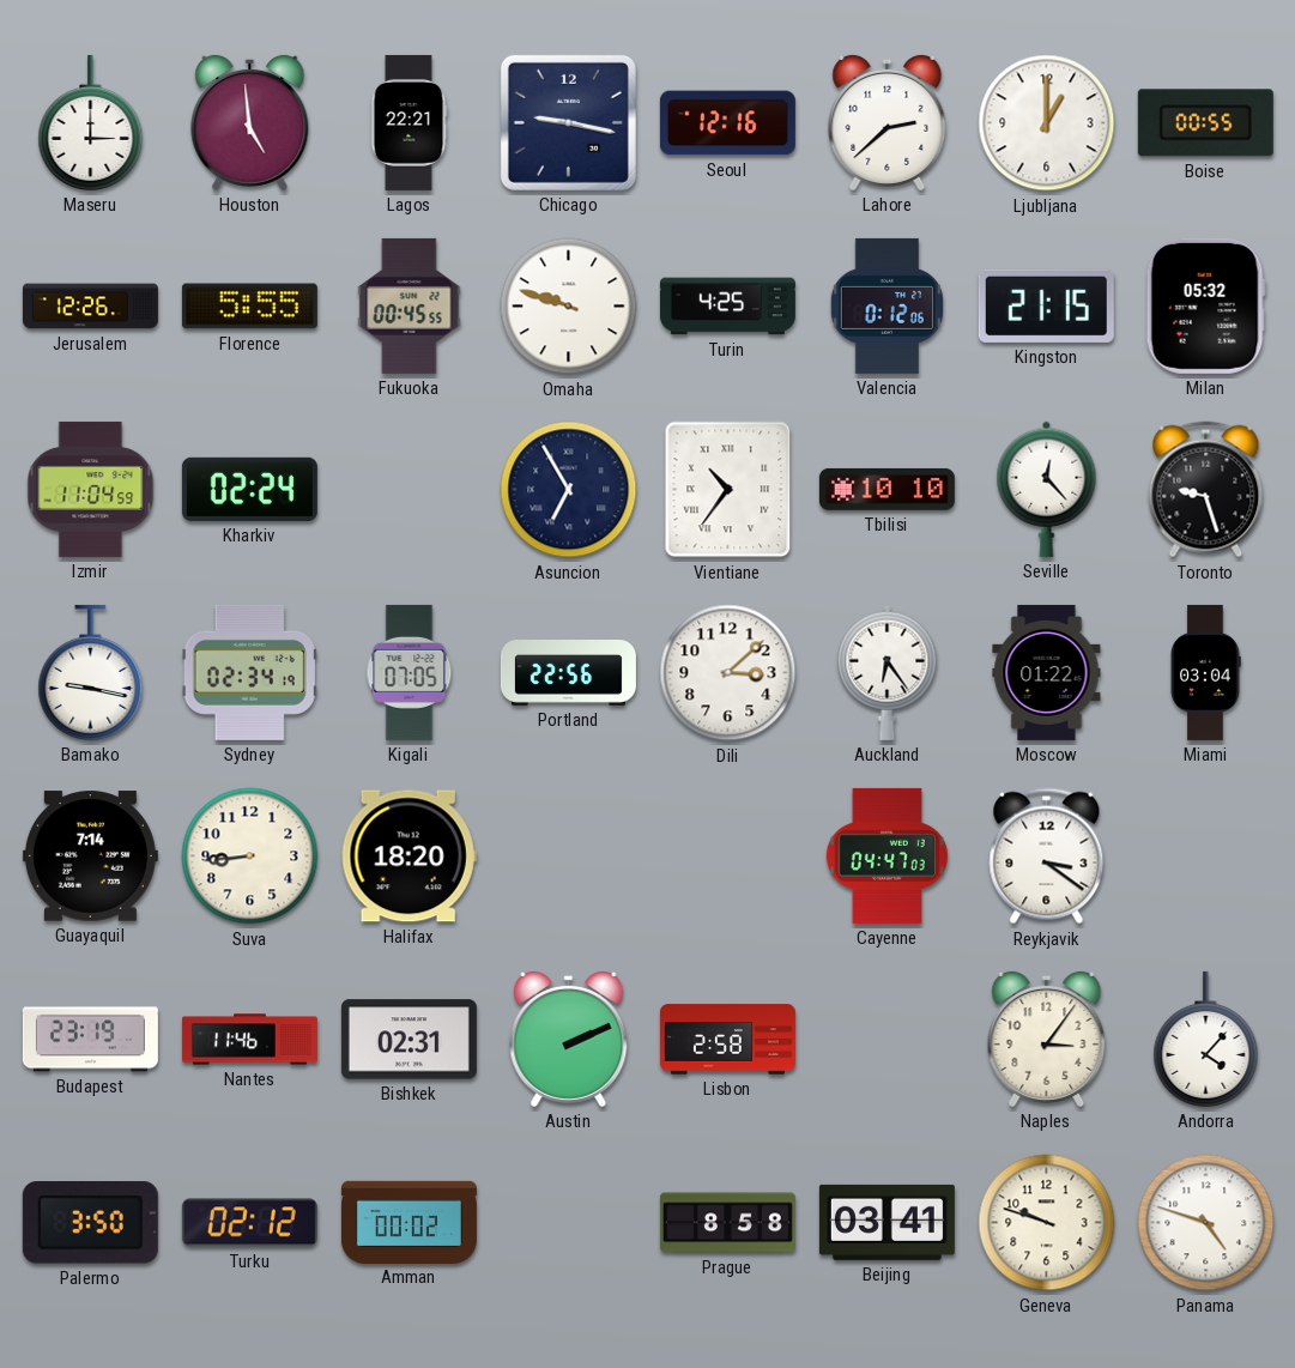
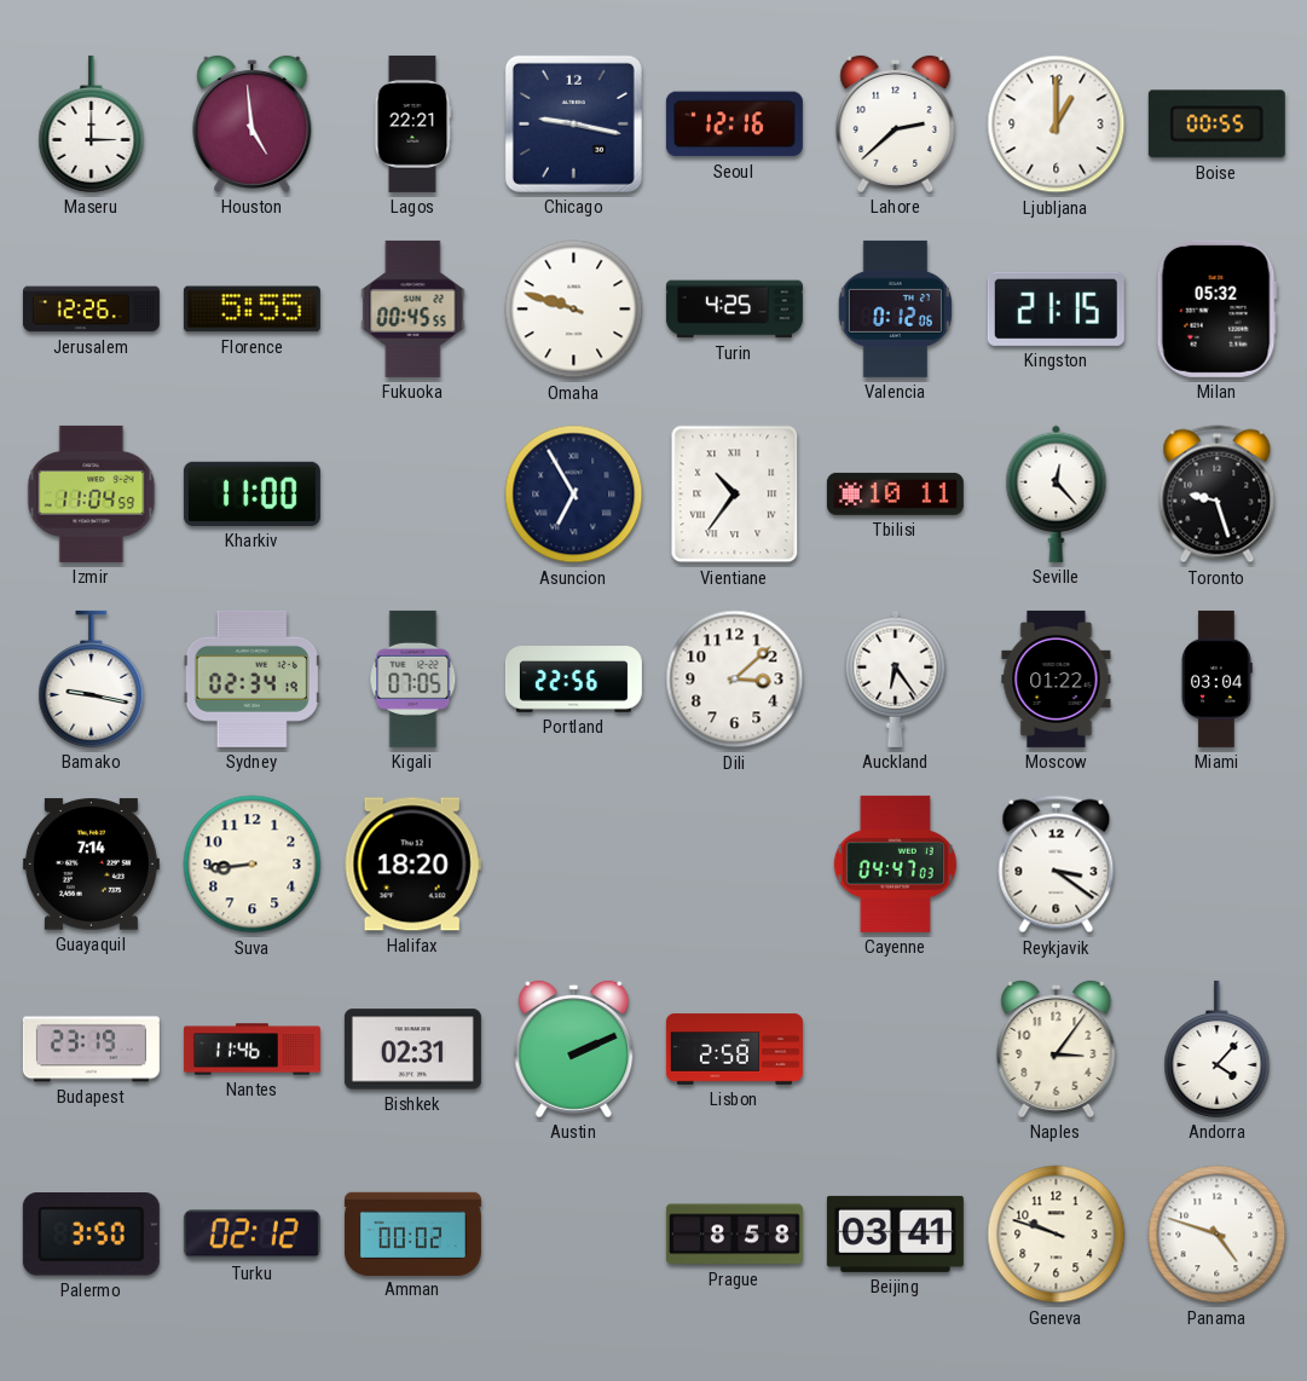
Kharkiv: 02:24 -> 11:00
Tbilisi: 10:10 -> 10:11
